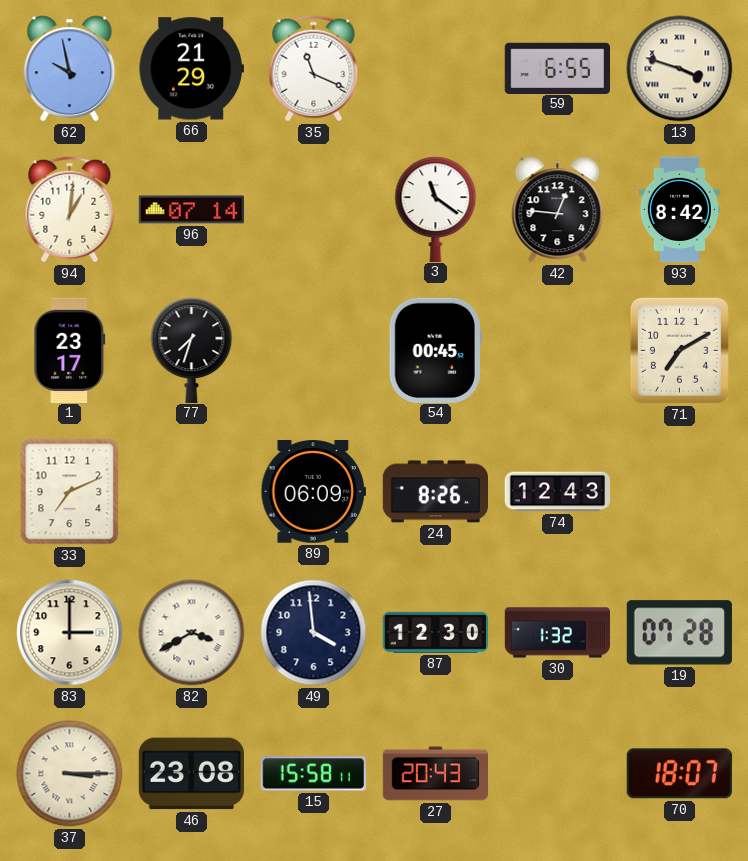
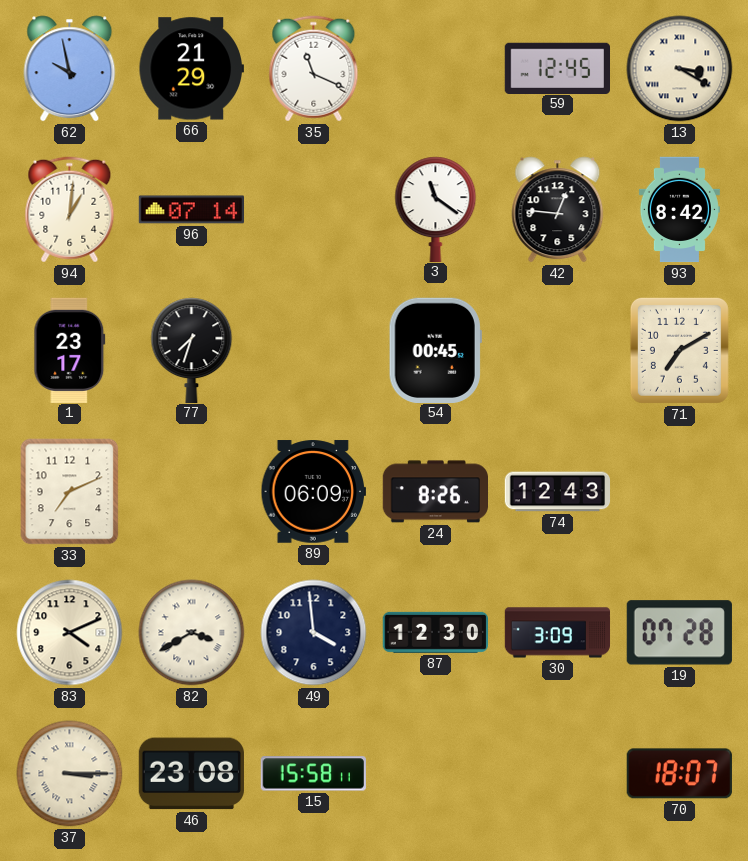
59: 6:55 -> 12:45
13: 3:48 -> 3:20
83: 3:00 -> 4:11
30: 1:32 -> 3:09
27: 20:43 -> none
